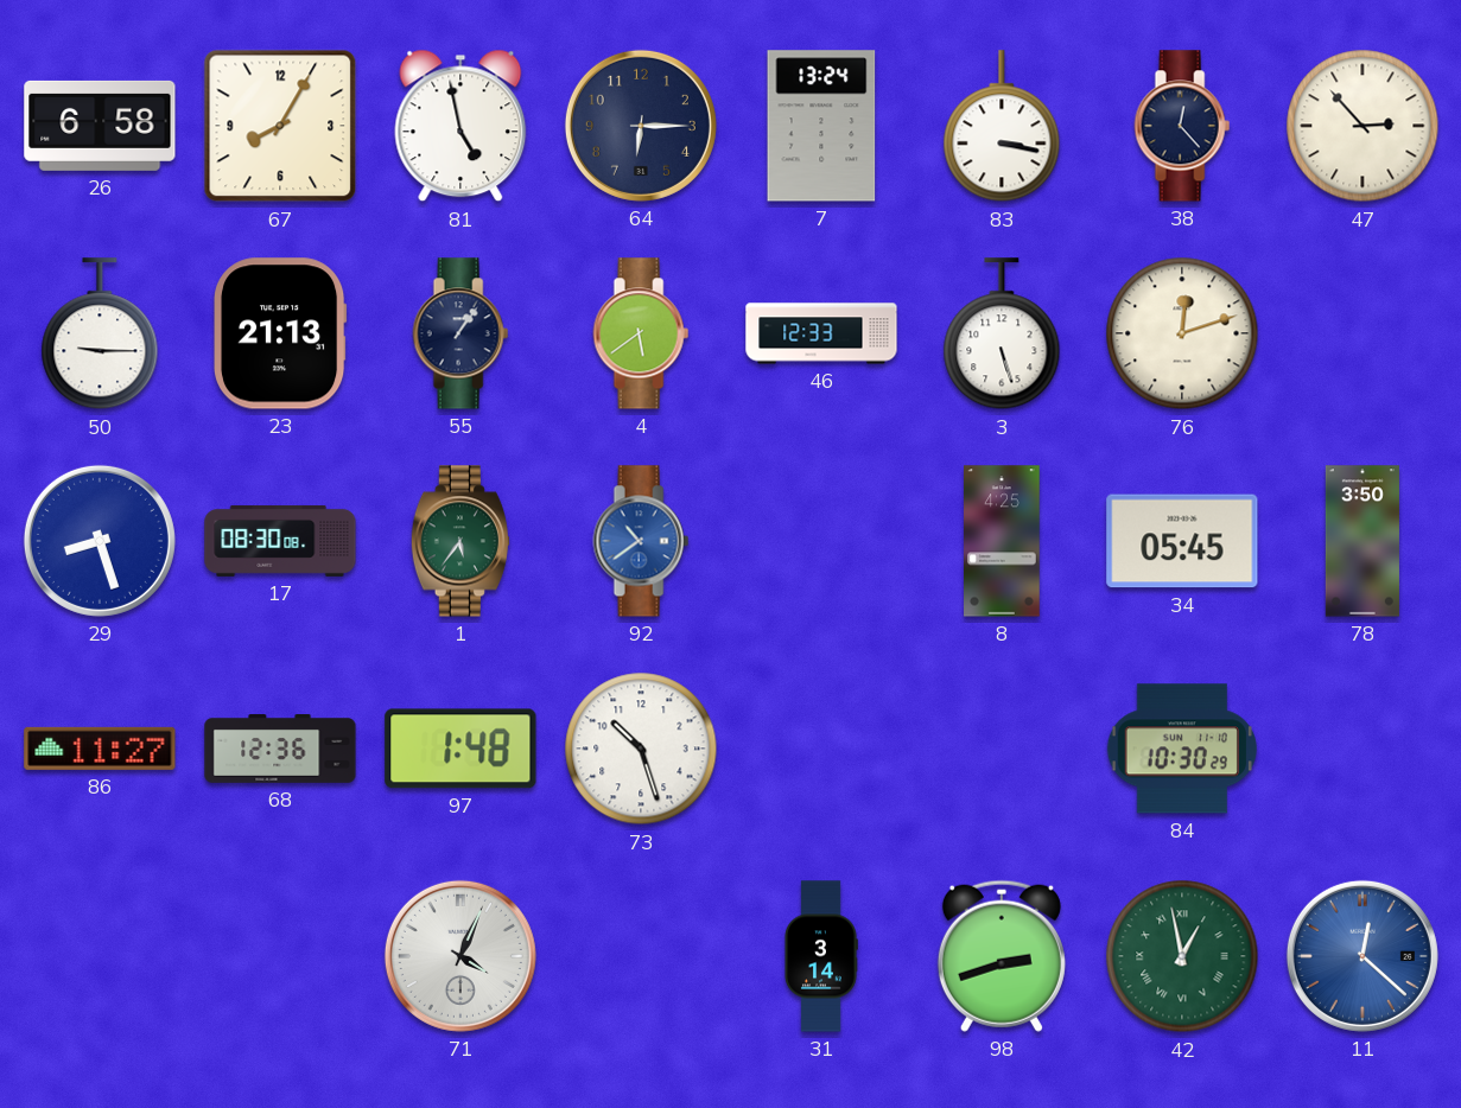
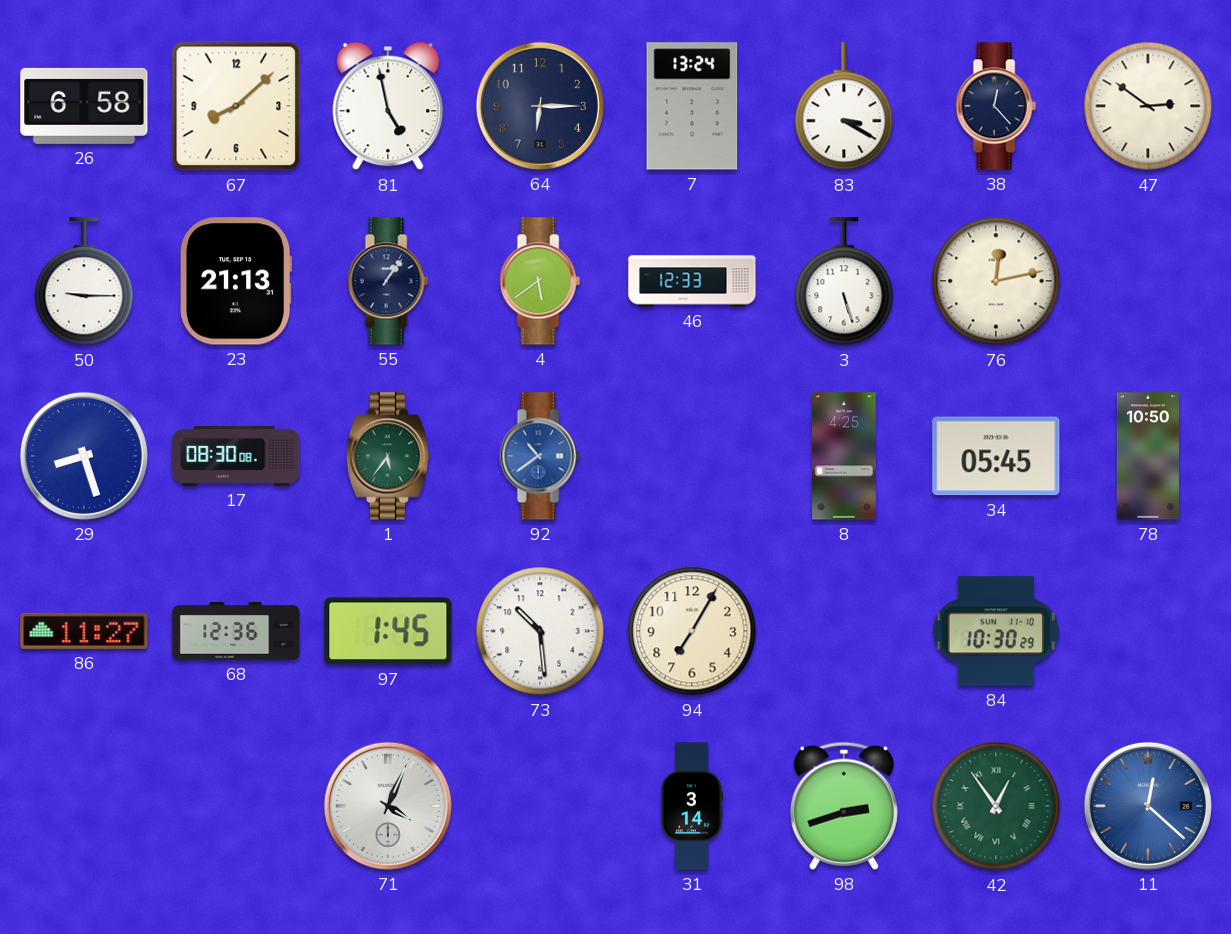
67: 8:05 -> 8:08
83: 3:17 -> 3:20
47: 2:53 -> 2:51
76: 12:12 -> 12:13
78: 3:50 -> 10:50
97: 1:48 -> 1:45
73: 10:27 -> 10:29
94: none -> 7:05
42: 12:58 -> 12:54
